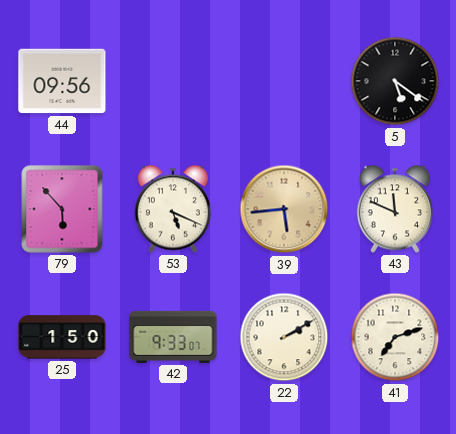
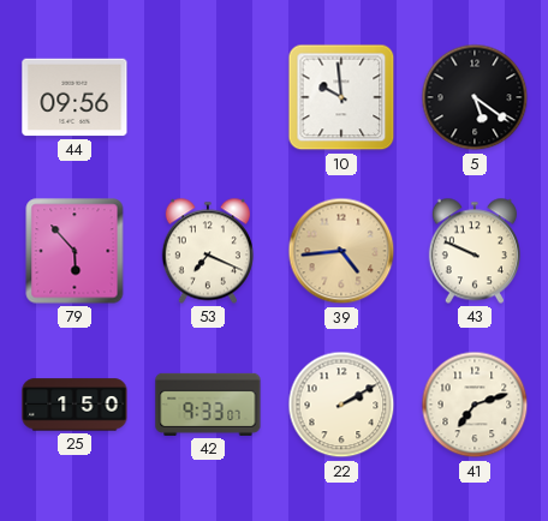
10: none -> 9:59
53: 5:19 -> 7:19
39: 5:44 -> 4:44
43: 11:49 -> 9:49
